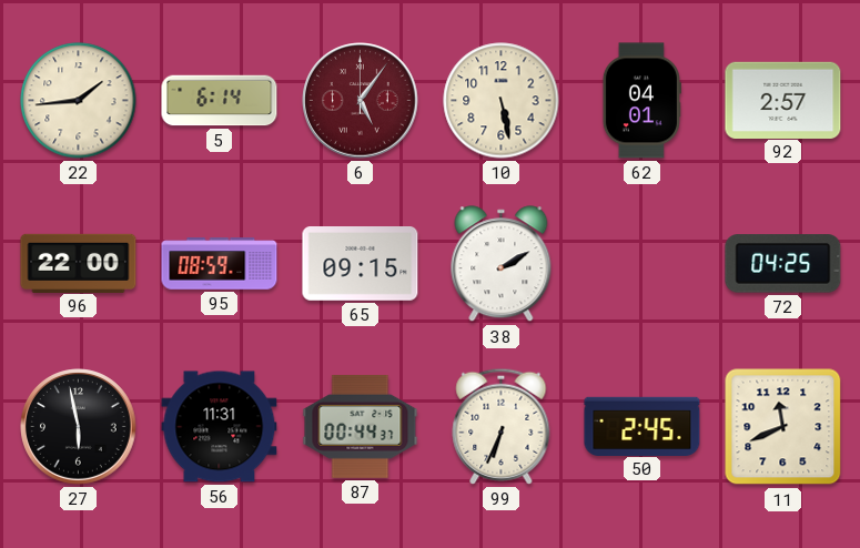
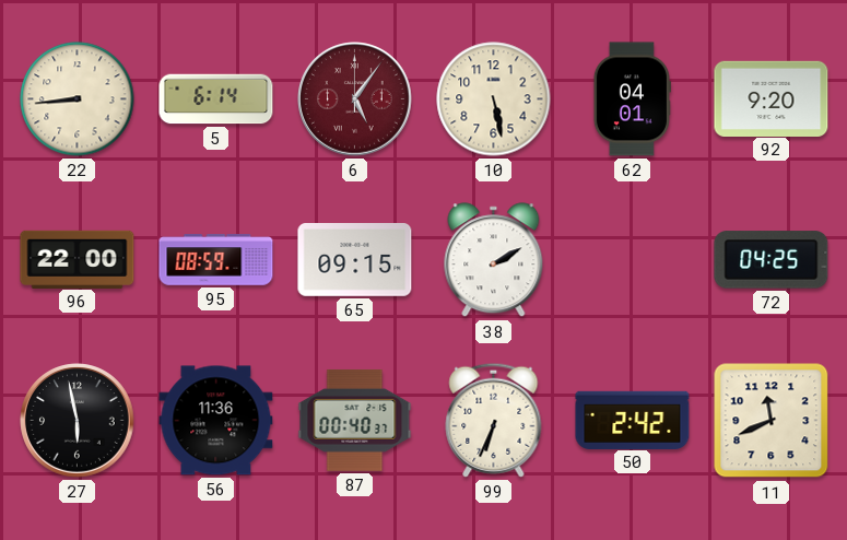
22: 1:44 -> 8:44
92: 2:57 -> 9:20
56: 11:31 -> 11:36
87: 00:44 -> 00:40
50: 2:45 -> 2:42
